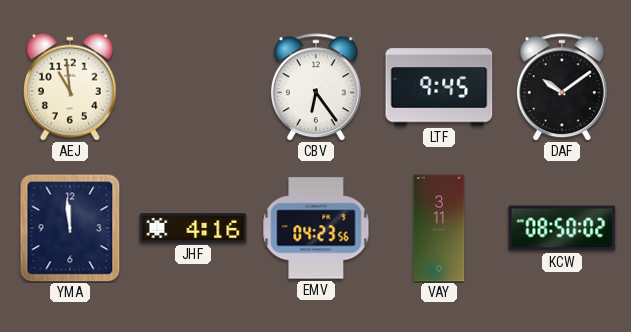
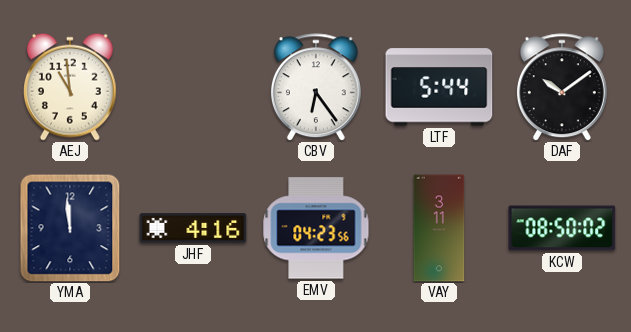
LTF: 9:45 -> 5:44
